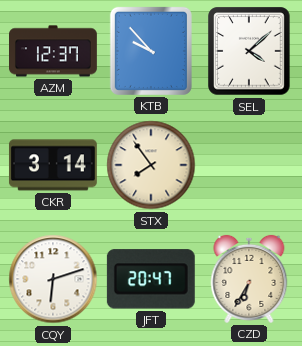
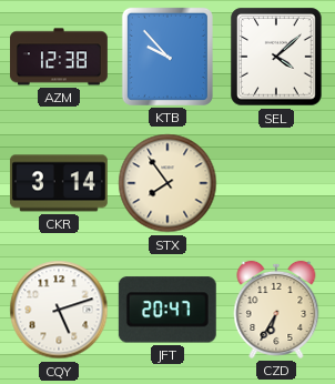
AZM: 12:37 -> 12:38
CQY: 6:12 -> 5:12
